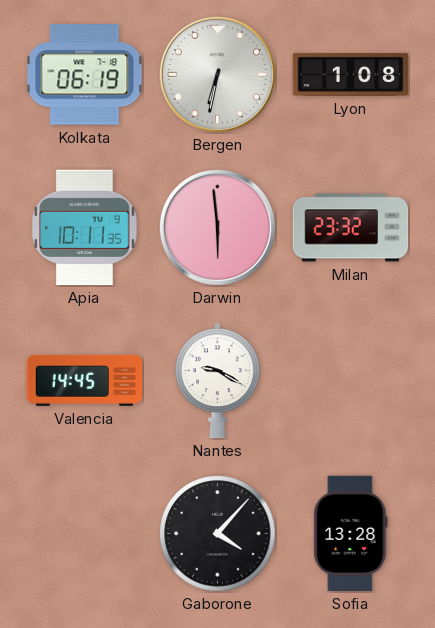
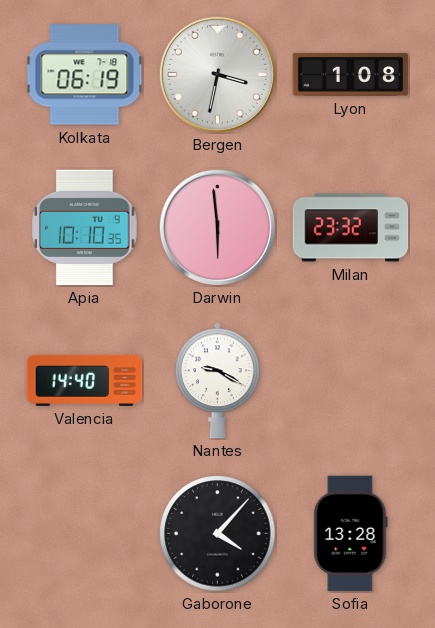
Bergen: 6:32 -> 3:32
Apia: 10:11 -> 10:10
Valencia: 14:45 -> 14:40
